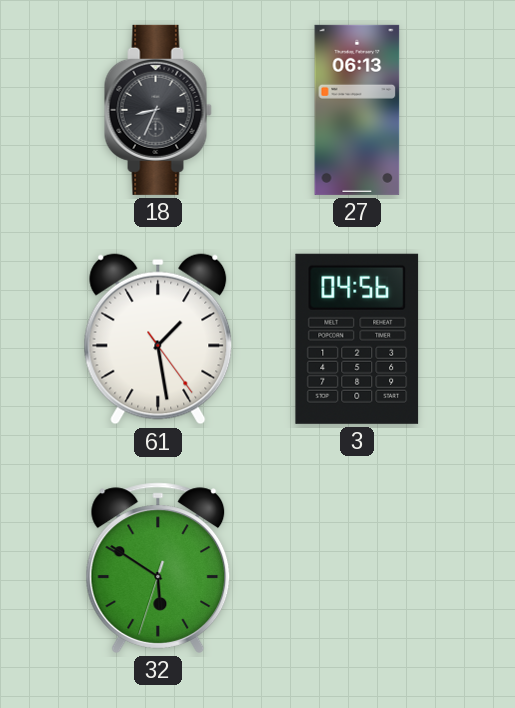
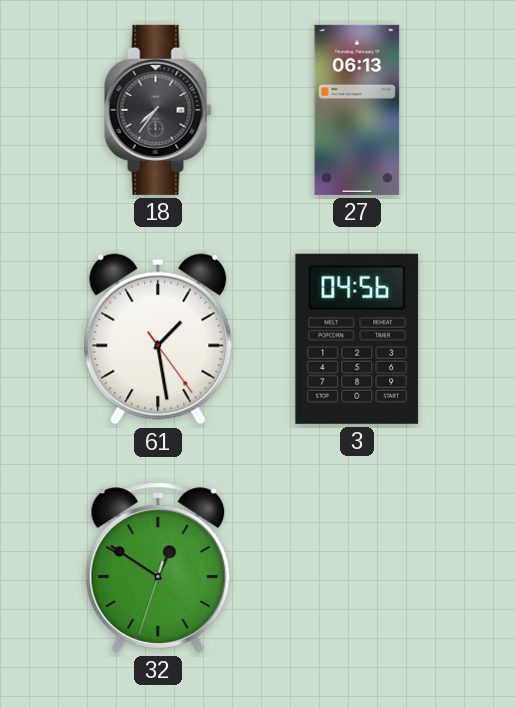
18: 8:34 -> 7:36
32: 5:50 -> 12:50
